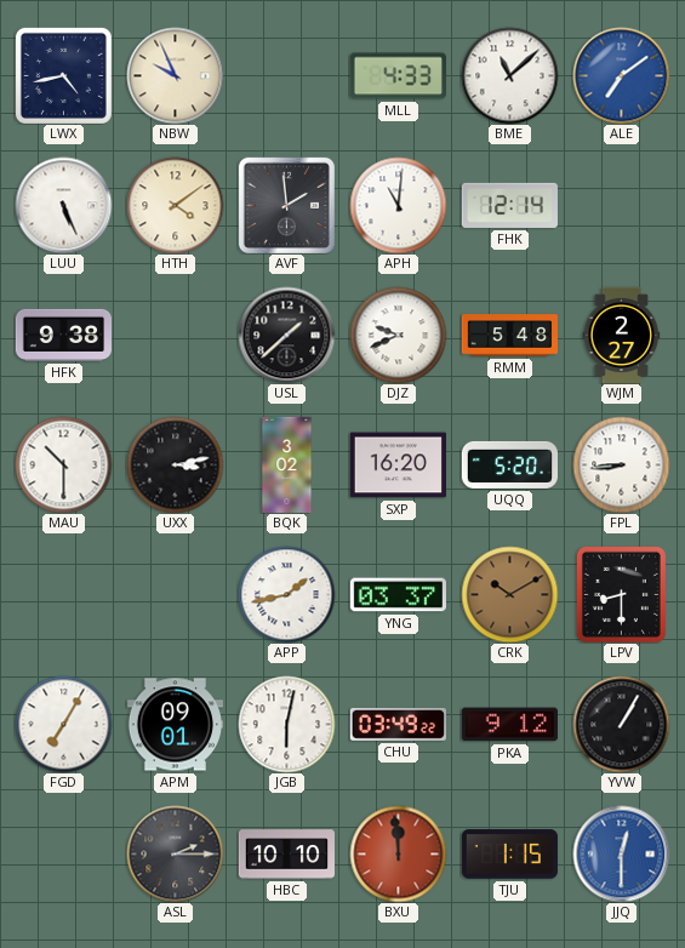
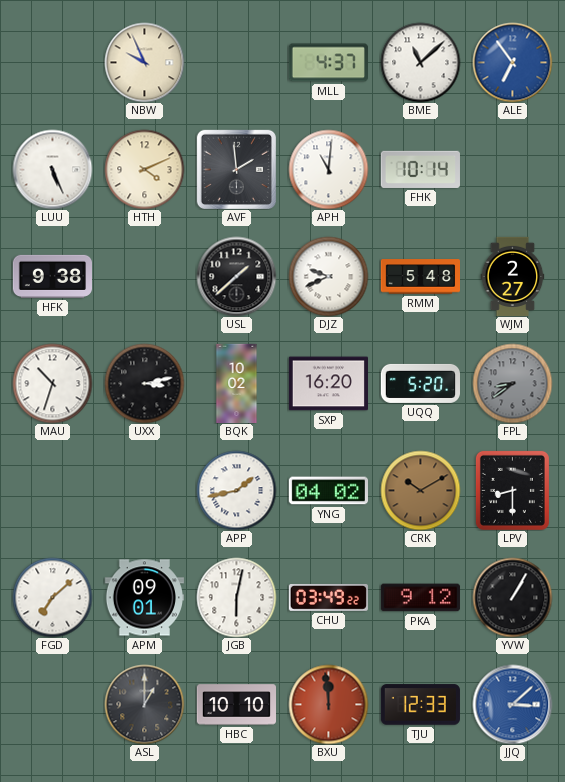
LWX: 4:43 -> none
MLL: 4:33 -> 4:37
ALE: 7:09 -> 6:54
HTH: 4:09 -> 4:11
FHK: 12:14 -> 10:14
MAU: 10:30 -> 10:33
BQK: 3:02 -> 10:02
FPL: 8:44 -> 8:39
FPL dial: white -> grey
YNG: 03:37 -> 04:02
FGD: 7:05 -> 7:08
ASL: 2:15 -> 1:00
TJU: 1:15 -> 12:33
JJQ: 12:30 -> 3:08
